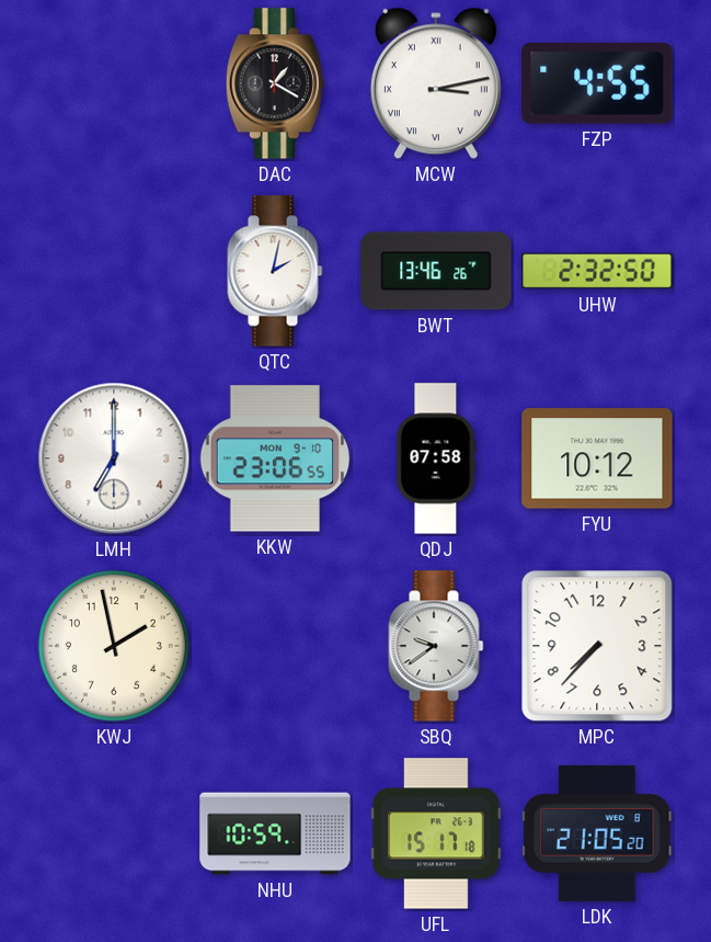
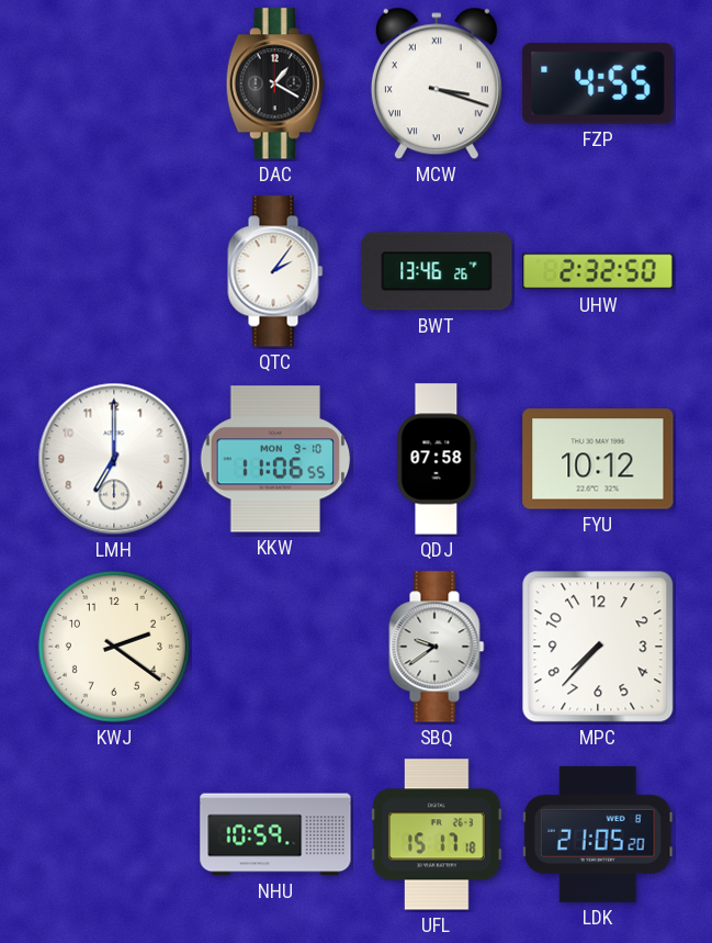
MCW: 3:13 -> 3:18
QTC: 2:02 -> 2:06
KKW: 23:06 -> 11:06
KWJ: 1:58 -> 2:21
